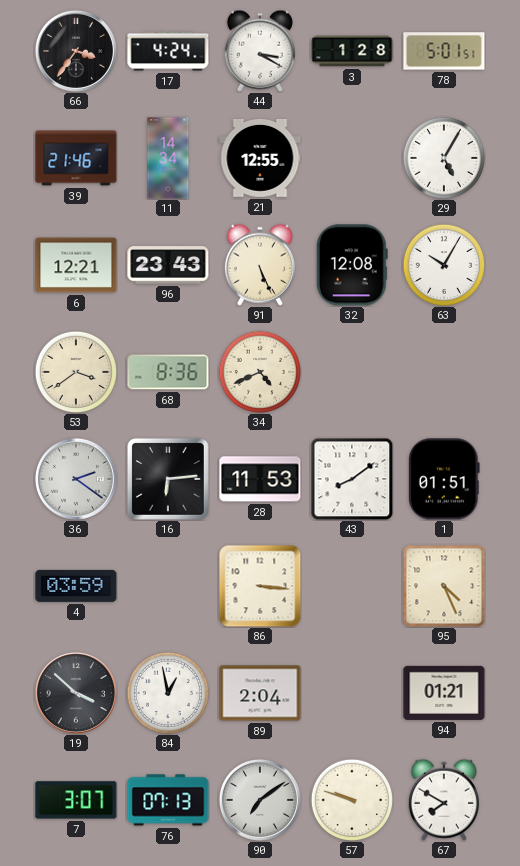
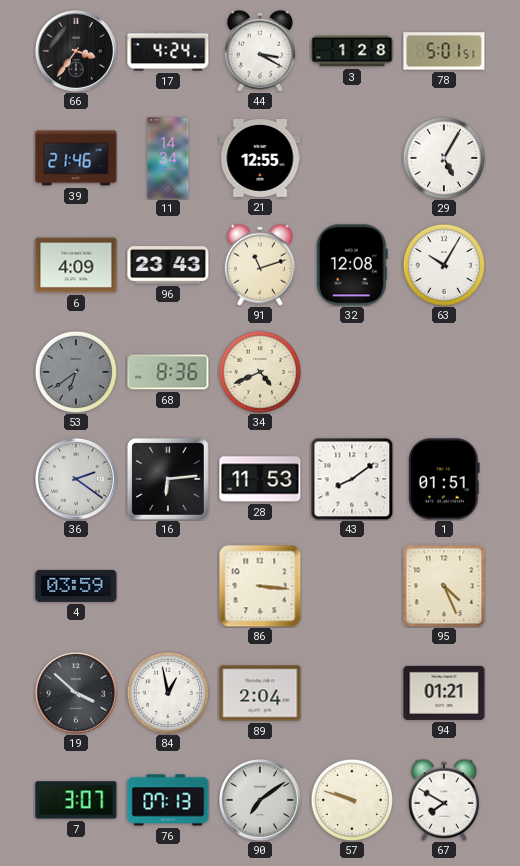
6: 12:21 -> 4:09
91: 5:26 -> 11:12
53: 3:39 -> 6:39
53 dial: cream -> grey
